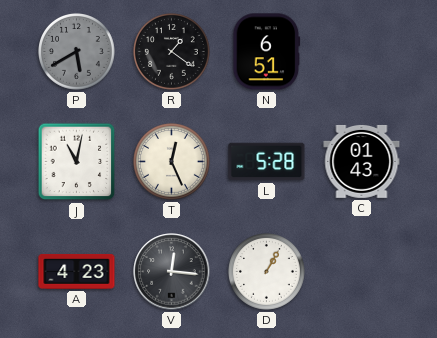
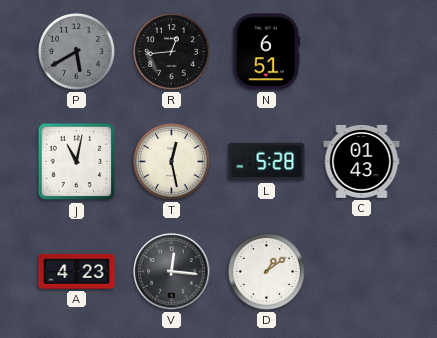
R: 1:21 -> 12:44
T: 12:26 -> 12:28
D: 1:05 -> 1:09
